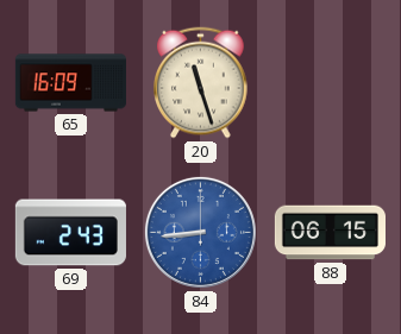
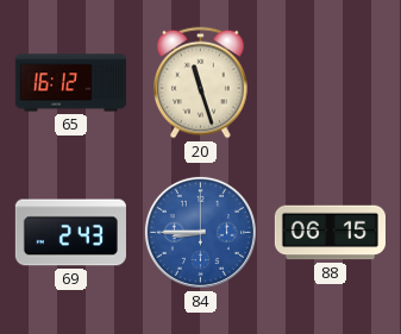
65: 16:09 -> 16:12
84: 8:44 -> 8:45
